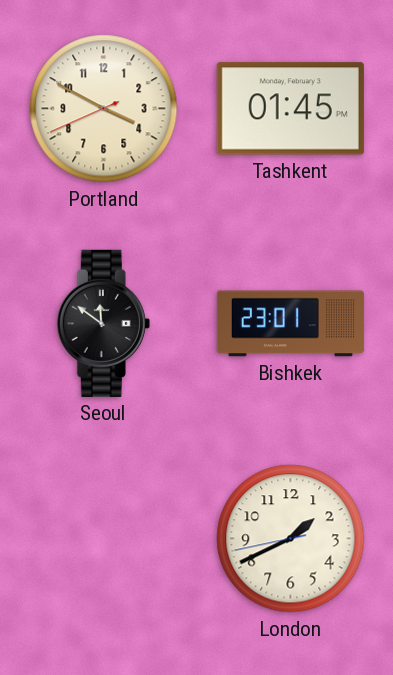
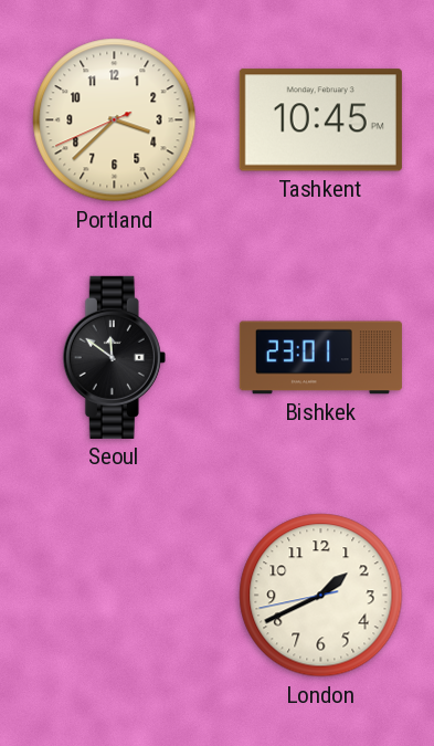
Portland: 3:49 -> 3:37
Tashkent: 01:45 -> 10:45
